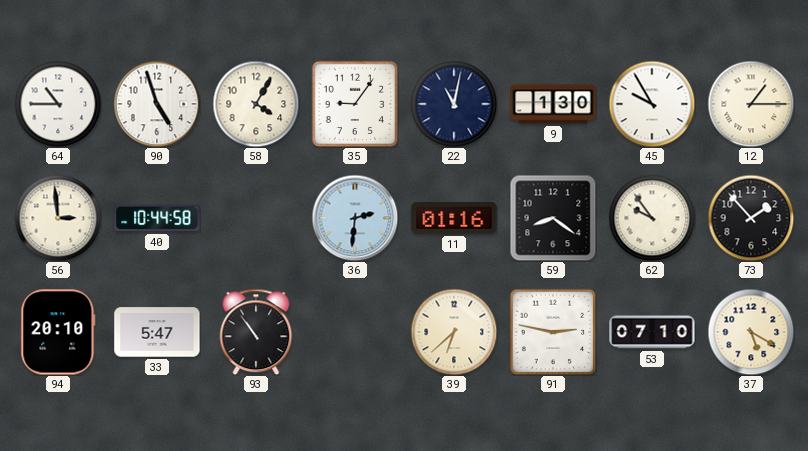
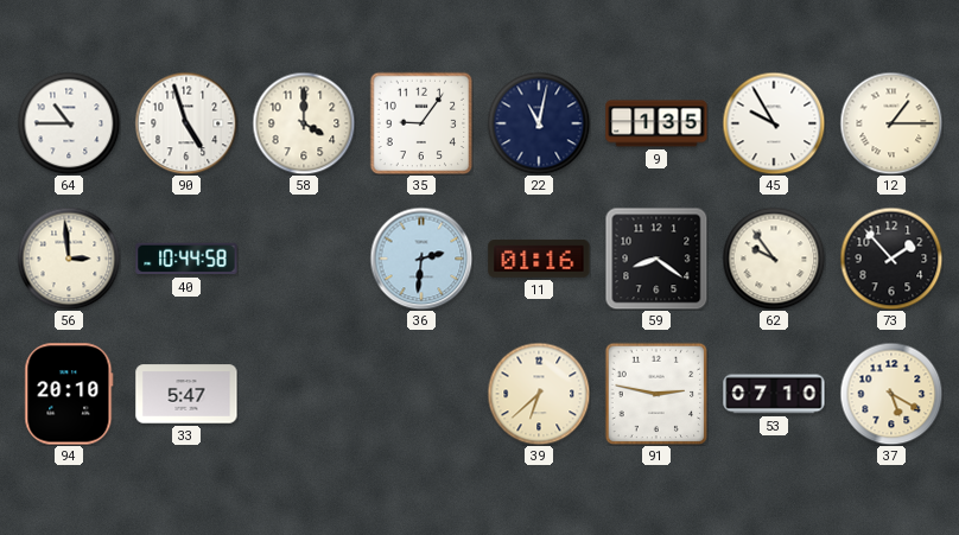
58: 4:05 -> 4:00
9: 1:30 -> 1:35
93: 10:54 -> none
